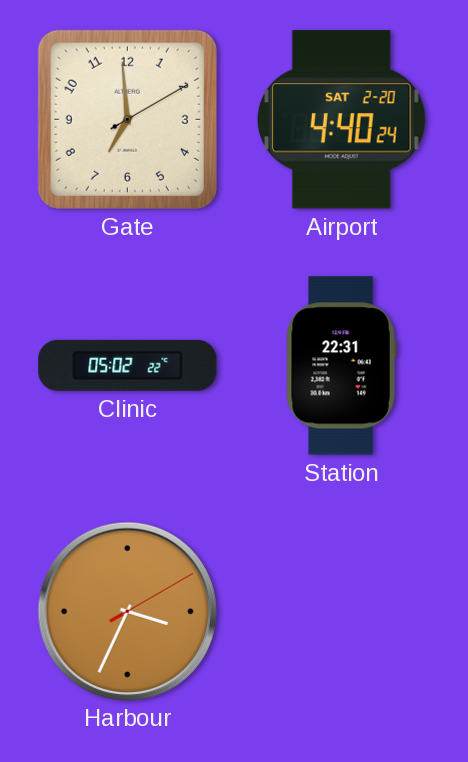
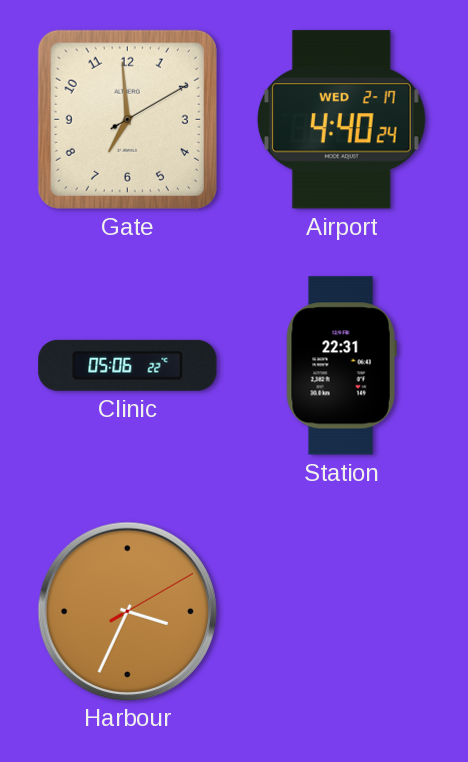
Airport date: SAT 2-20 -> WED 2-17
Clinic: 05:02 -> 05:06
